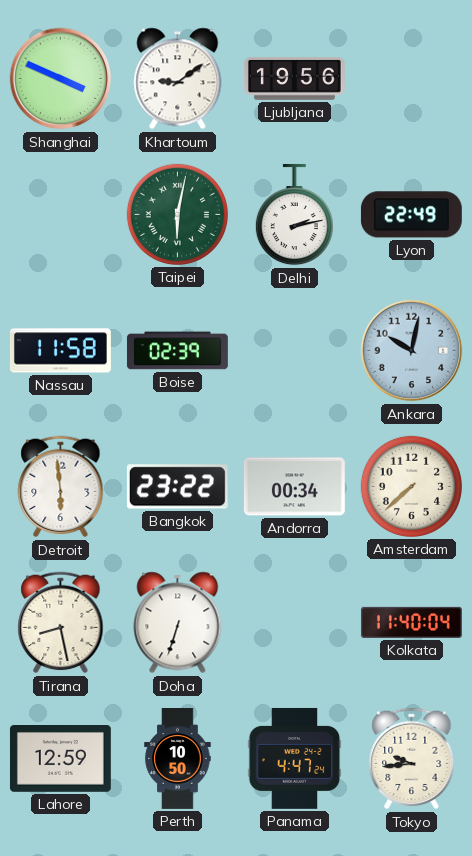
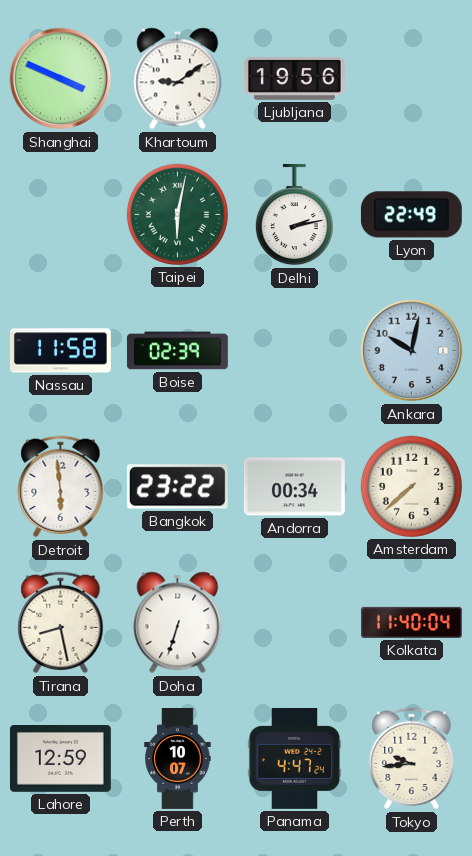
Perth: 10:50 -> 10:07
